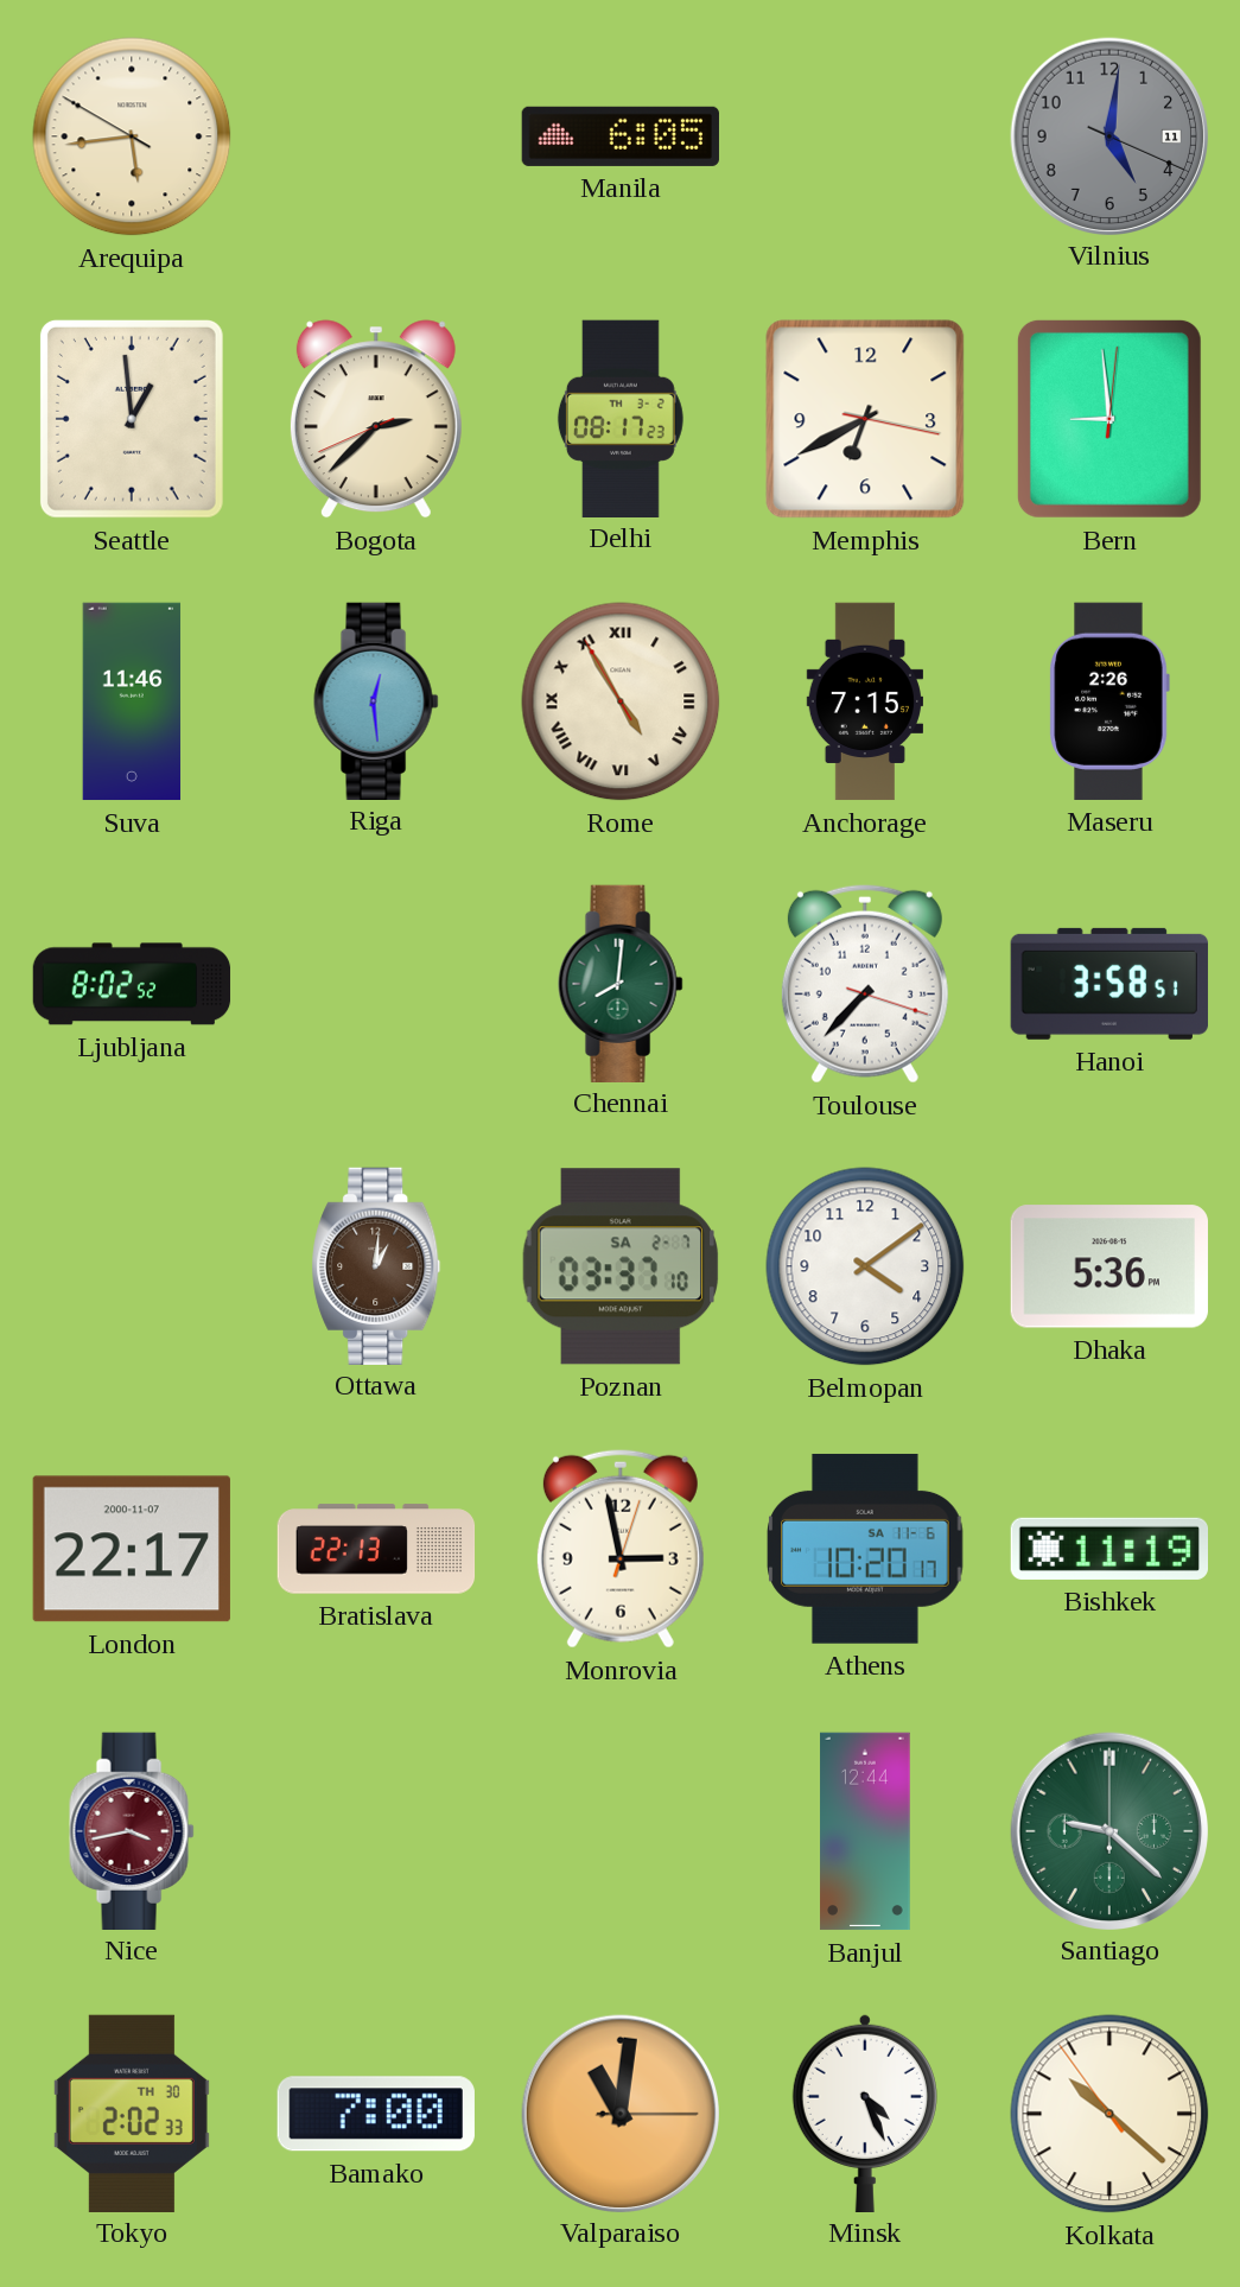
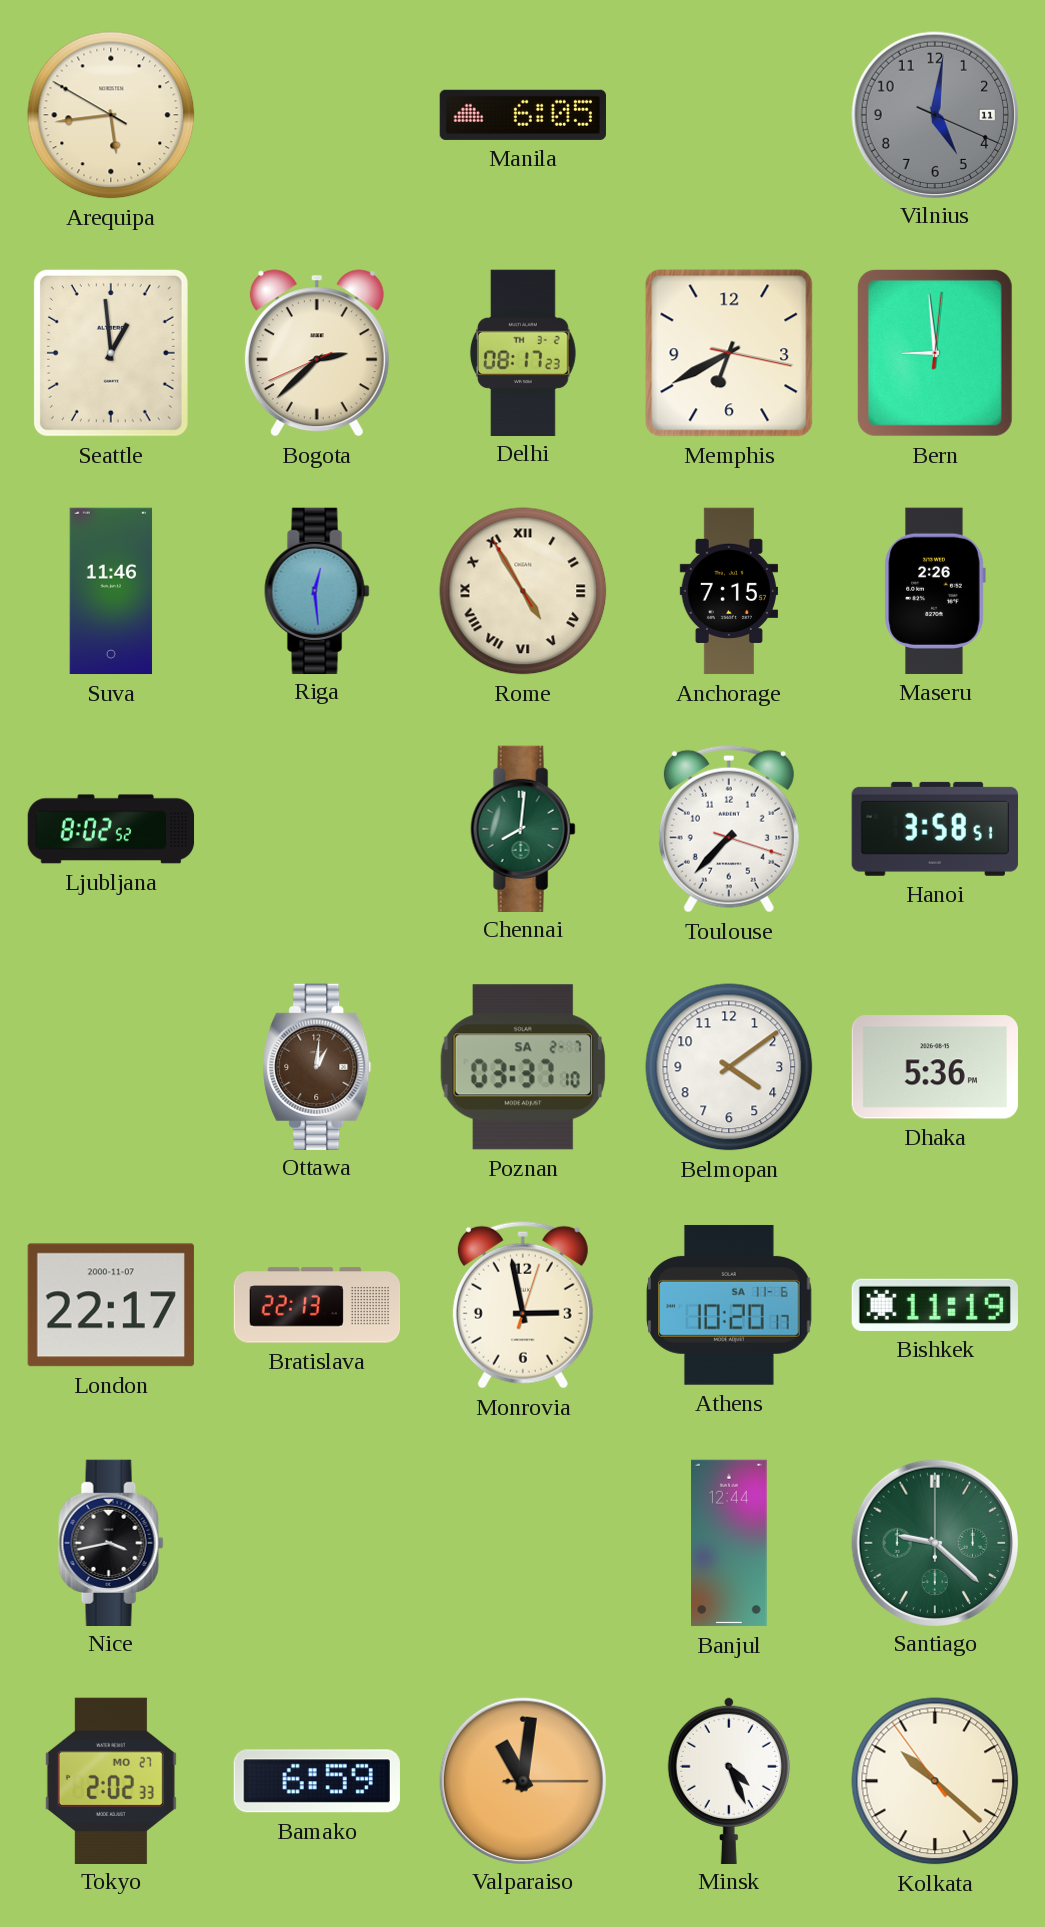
Nice dial: burgundy -> black
Tokyo date: TH 30 -> MO 27
Bamako: 7:00 -> 6:59
